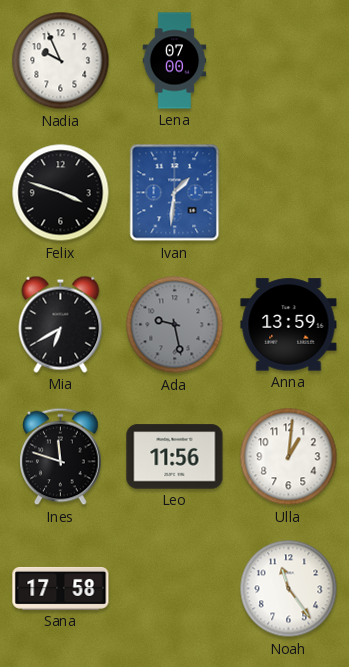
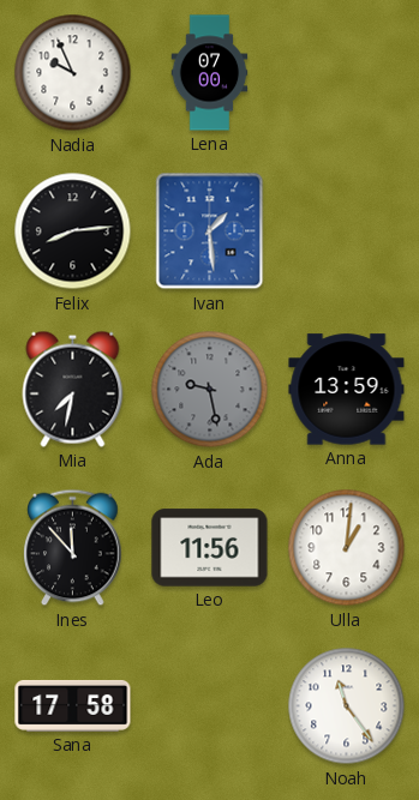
Felix: 3:48 -> 8:14
Ivan: 1:31 -> 1:29
Mia: 6:40 -> 7:32
Ines: 11:48 -> 11:53
